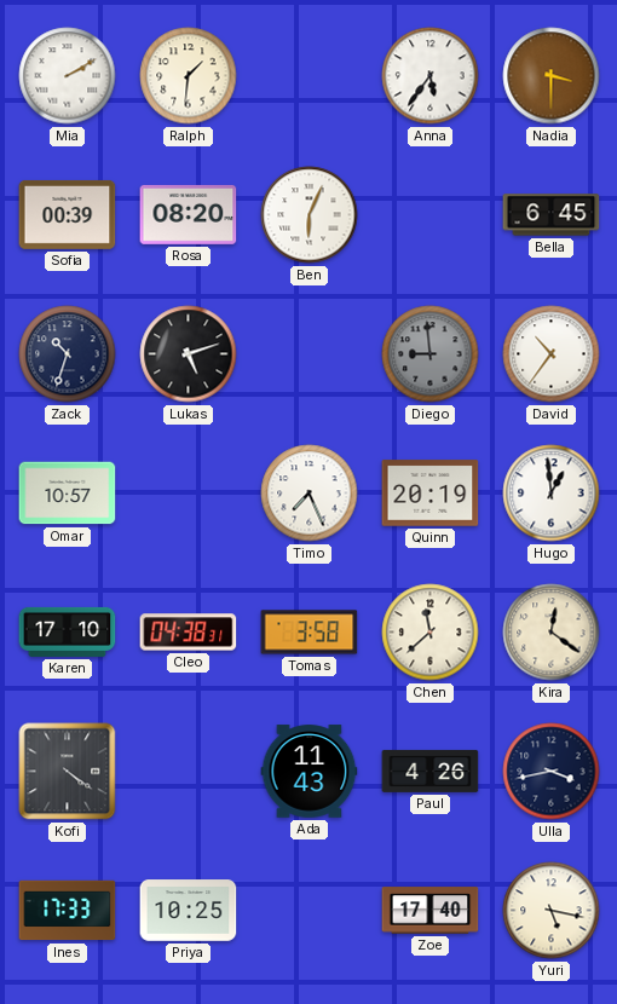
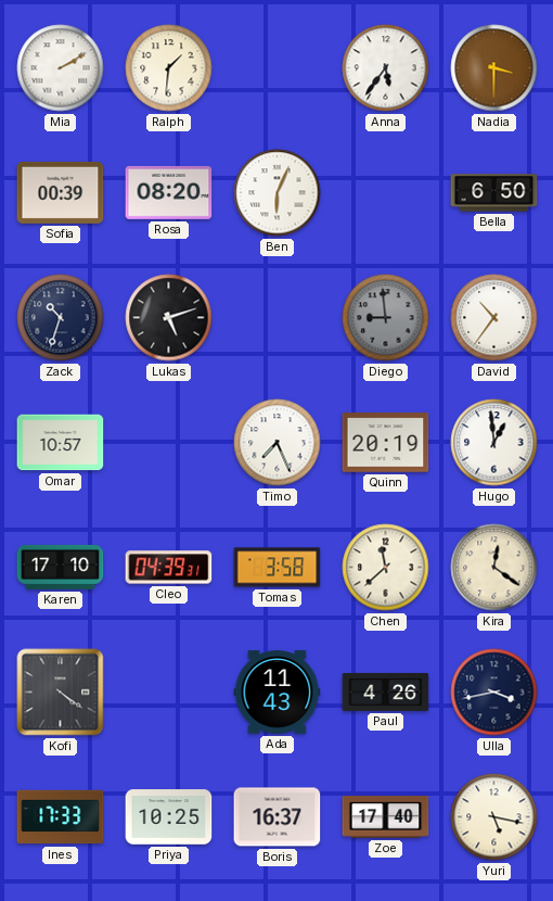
Bella: 6:45 -> 6:50
Cleo: 04:38 -> 04:39
Boris: none -> 16:37
